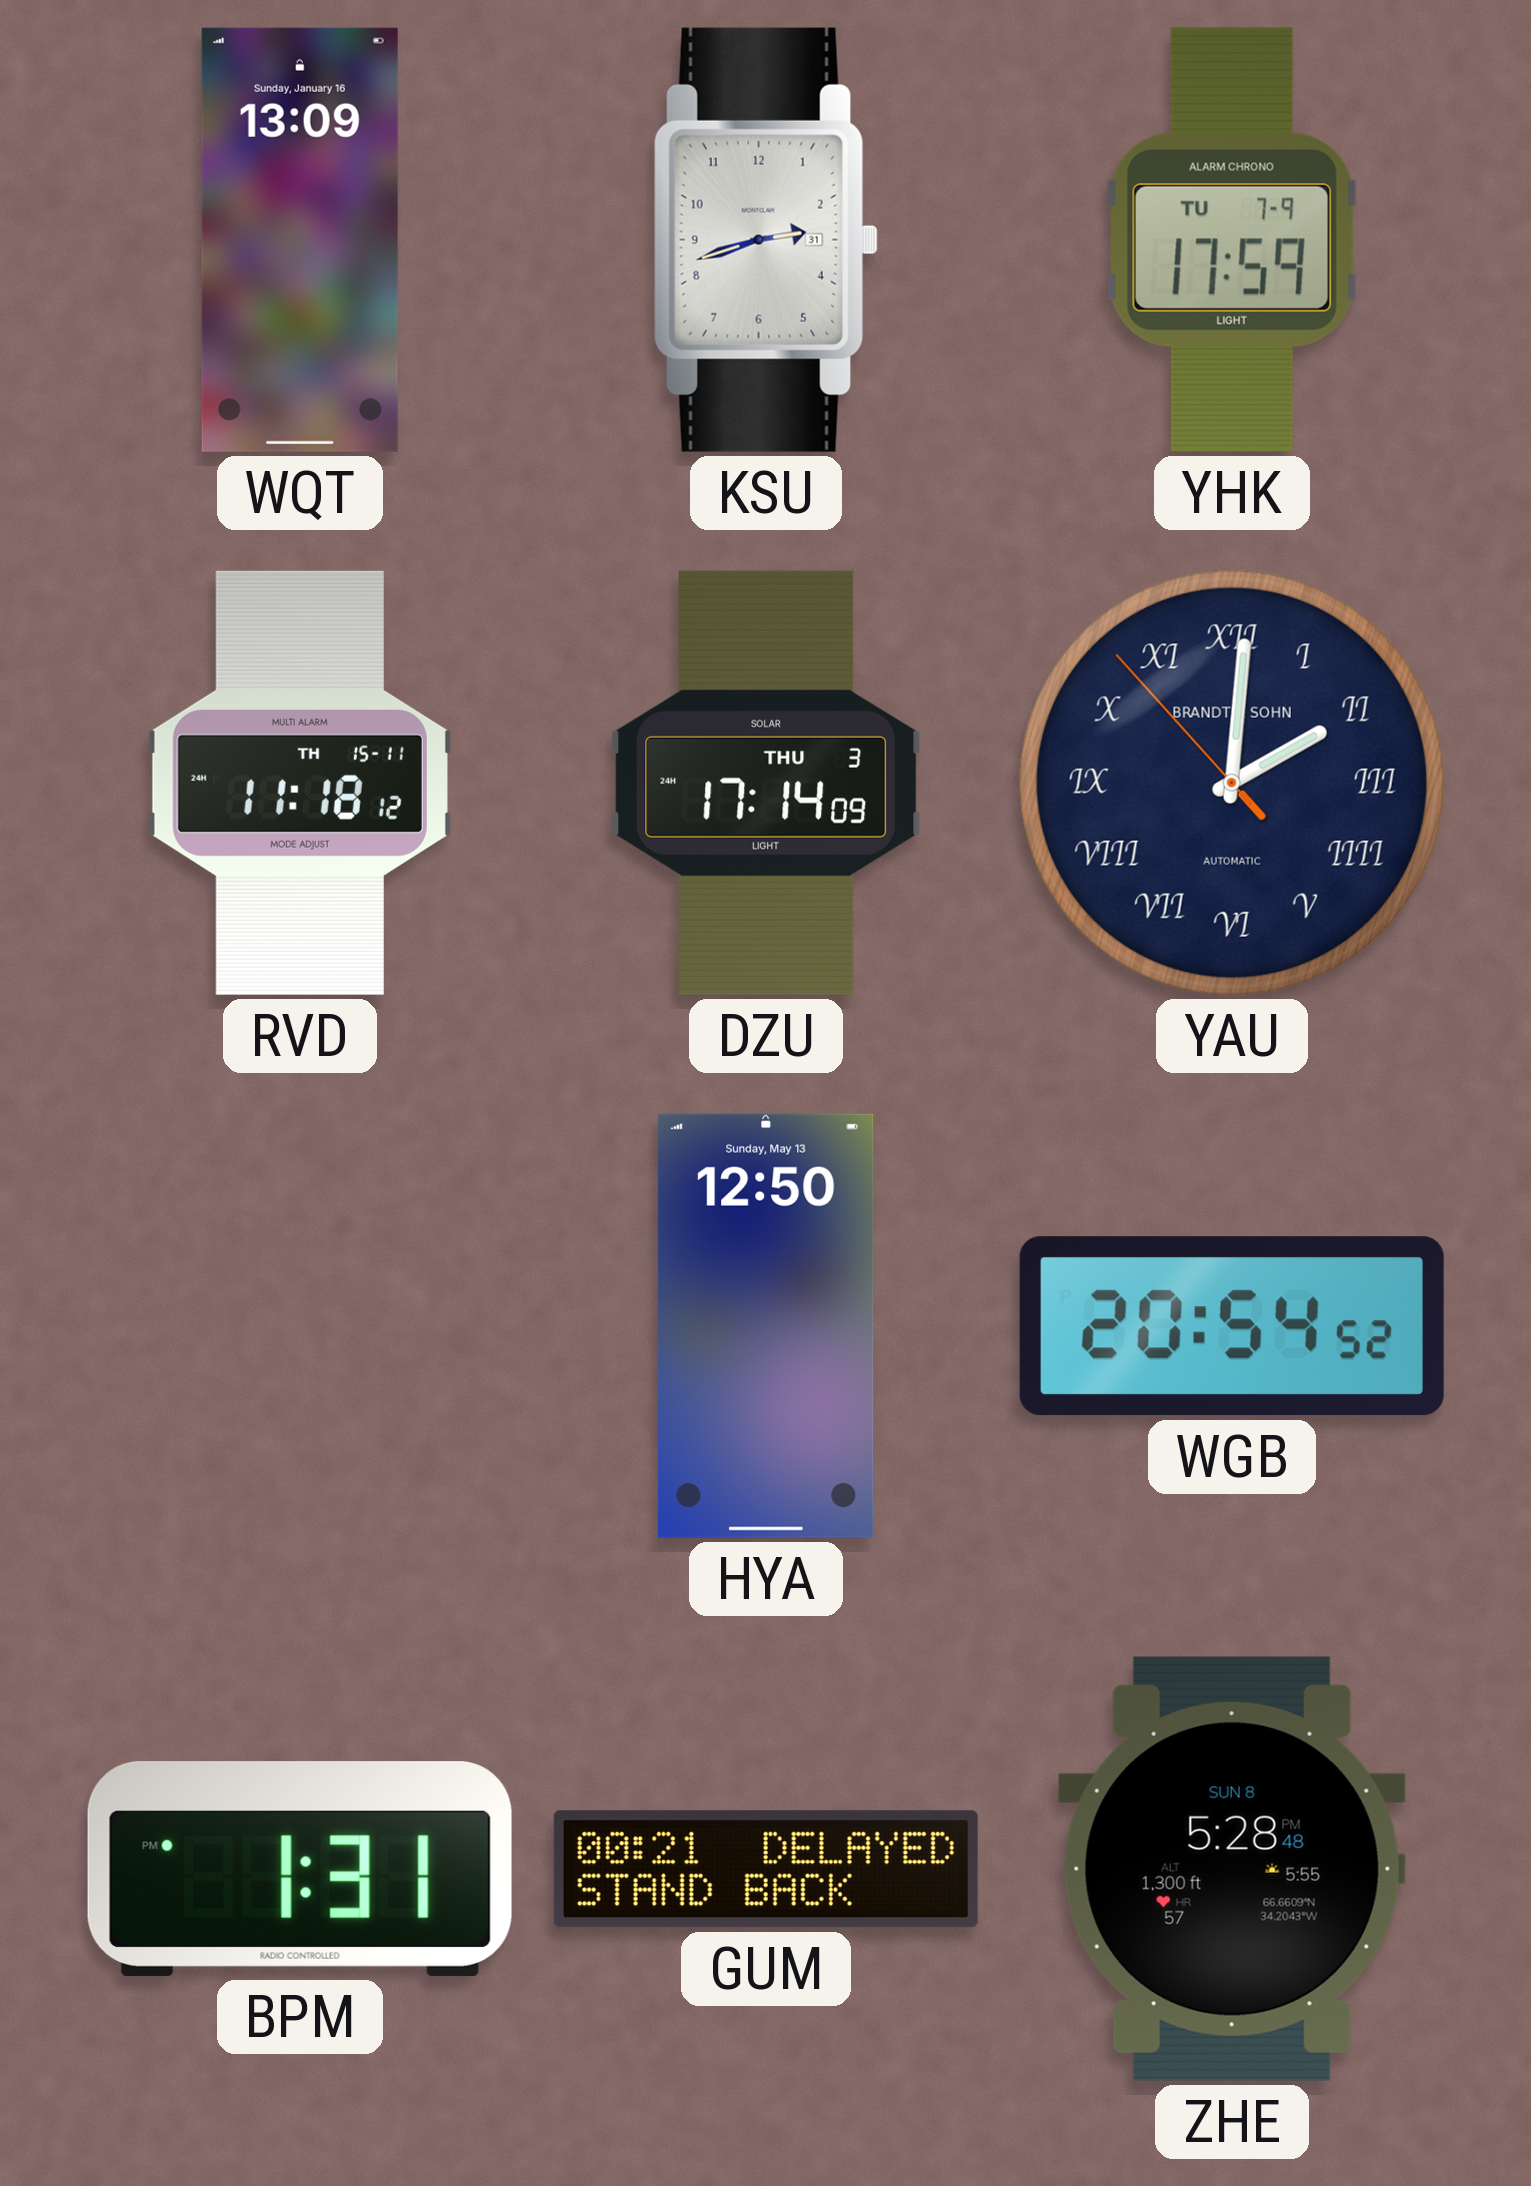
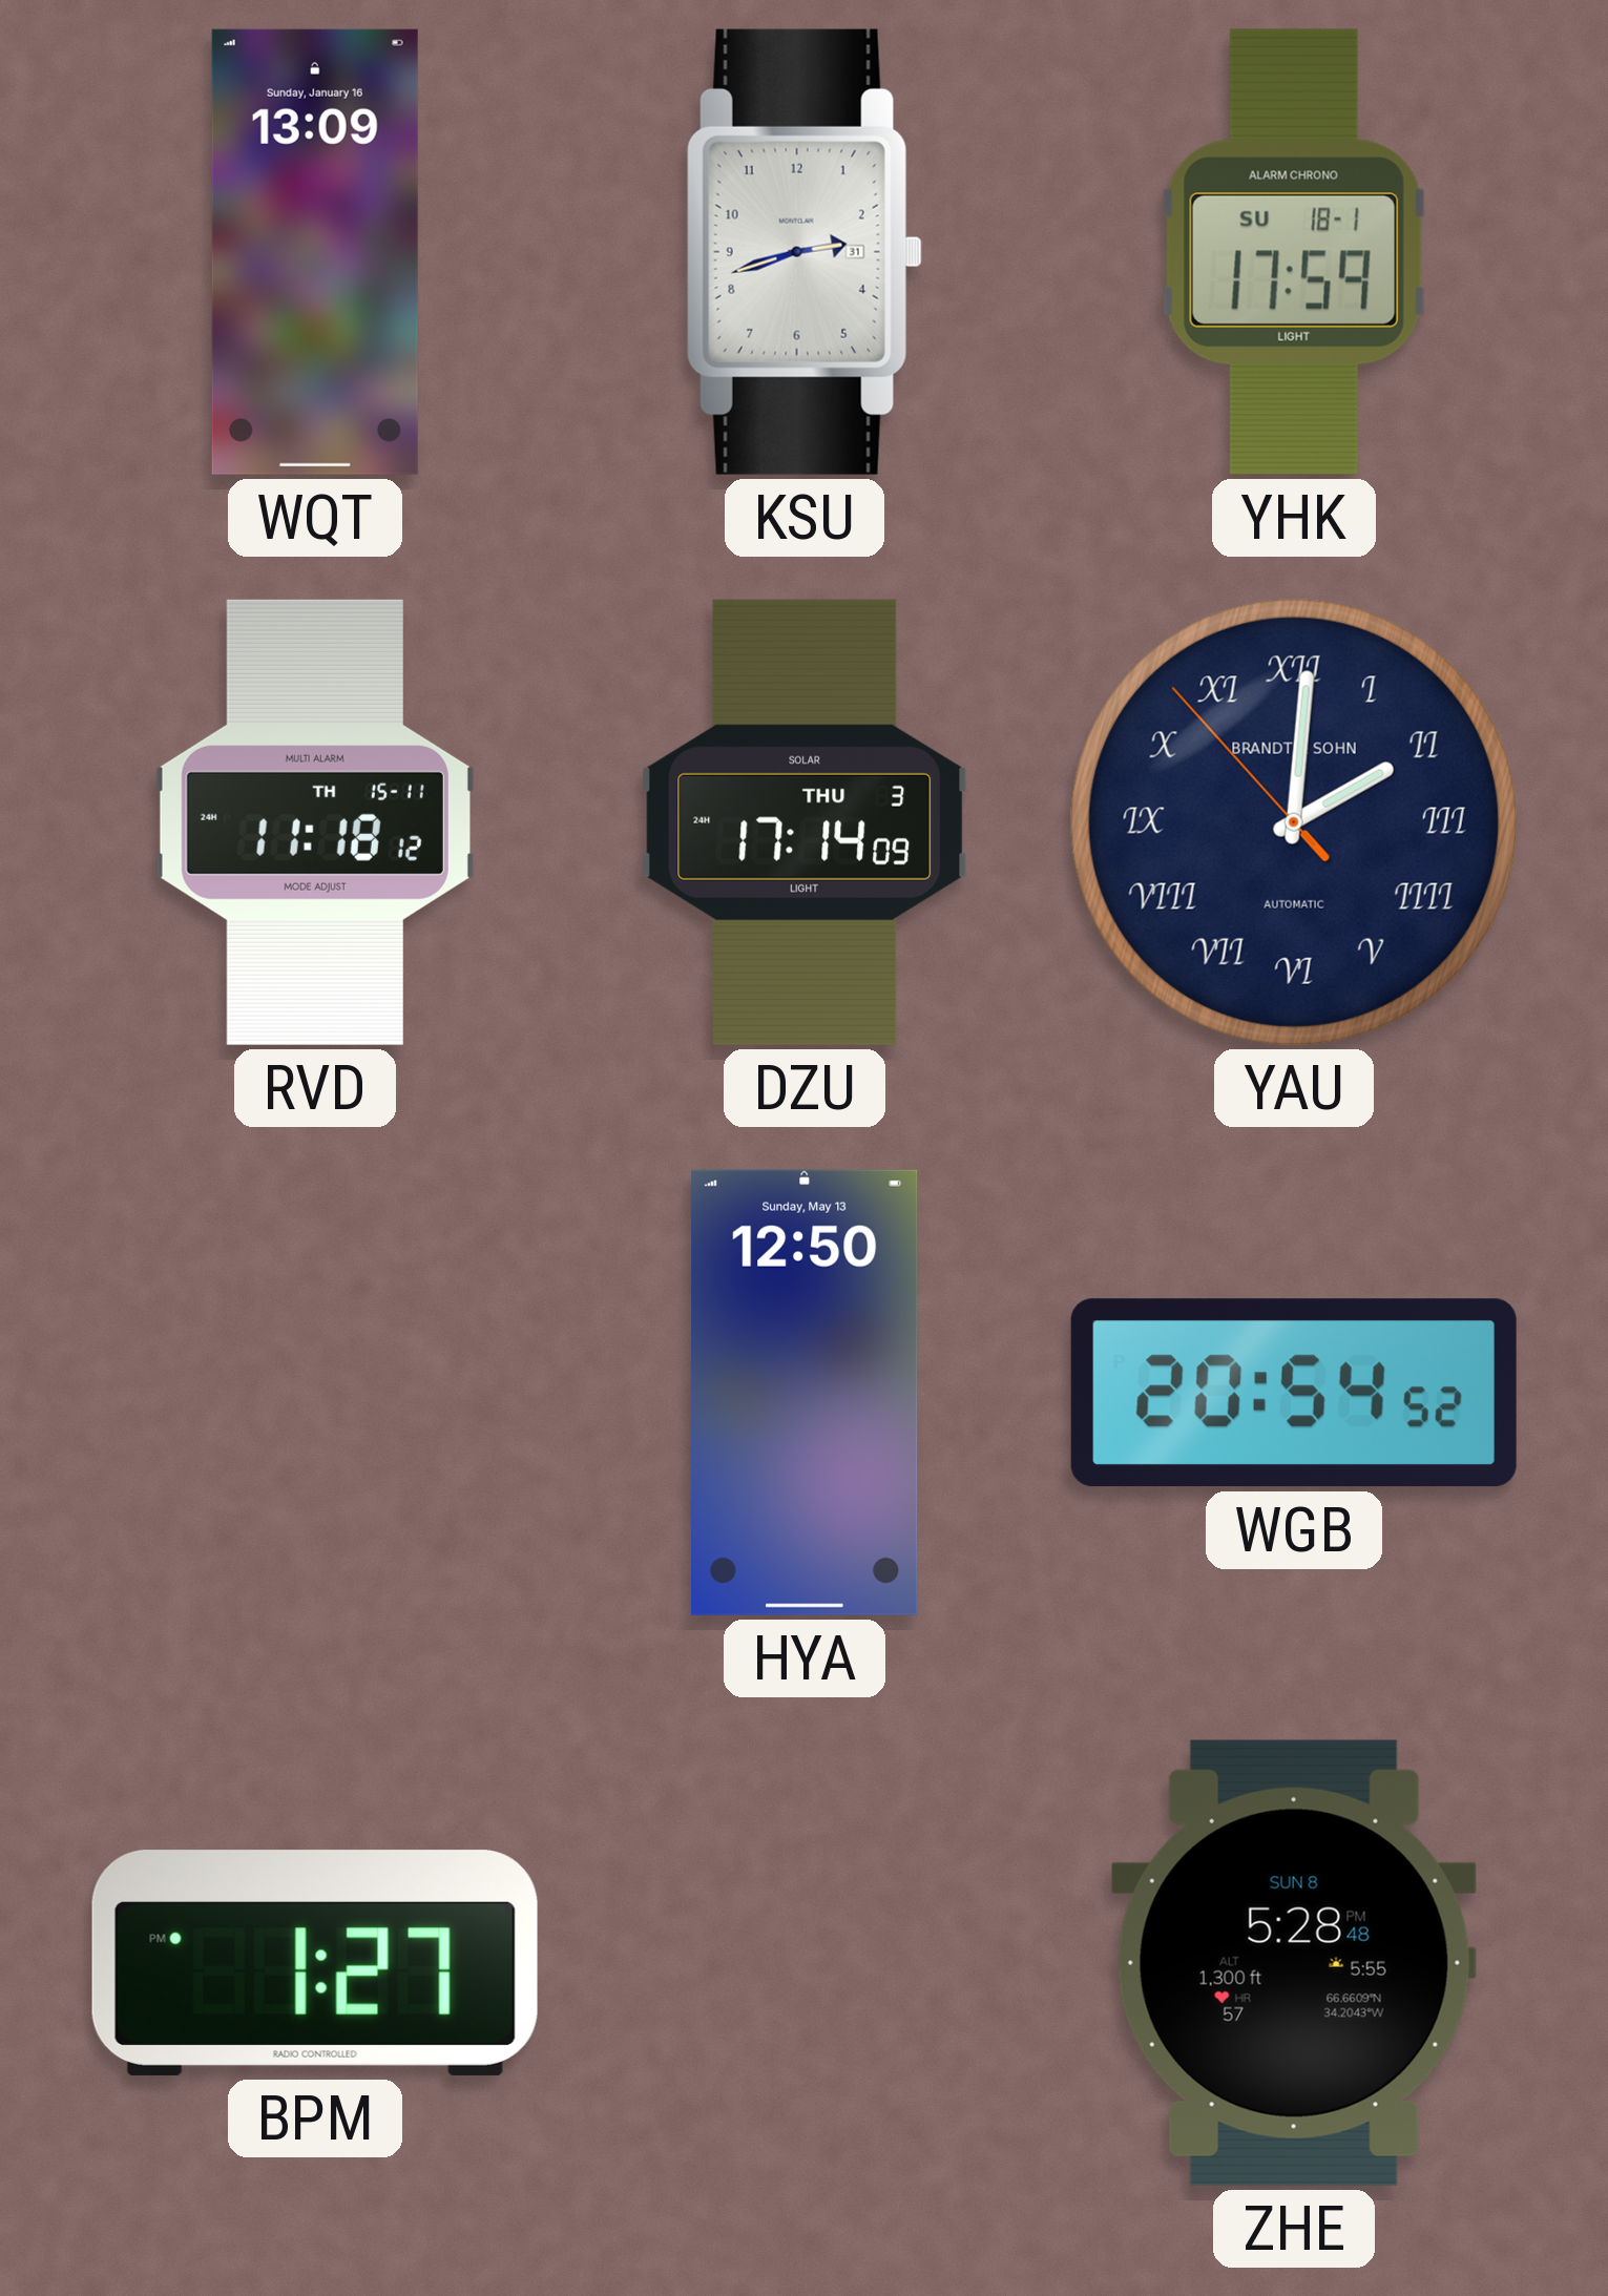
YHK date: TU 7-9 -> SU 18-1
BPM: 1:31 -> 1:27
GUM: 00:21 -> none
